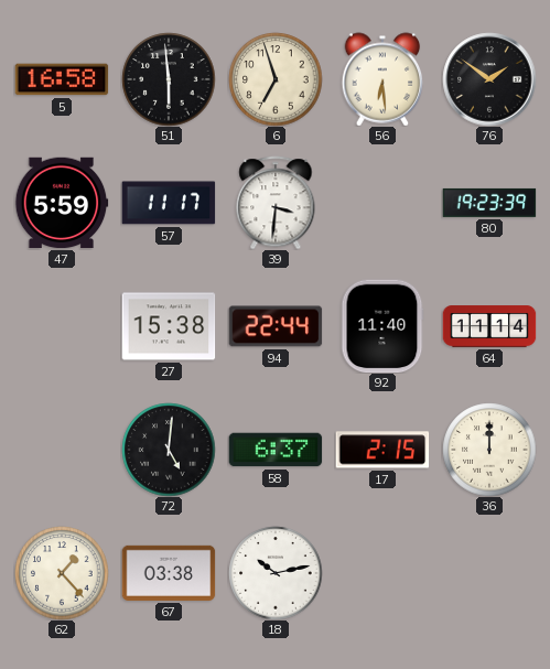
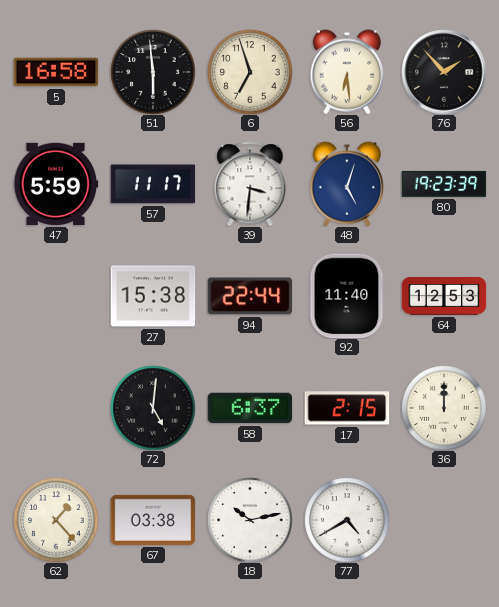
76: 1:51 -> 1:53
48: none -> 5:03
64: 11:14 -> 12:53
77: none -> 4:40
